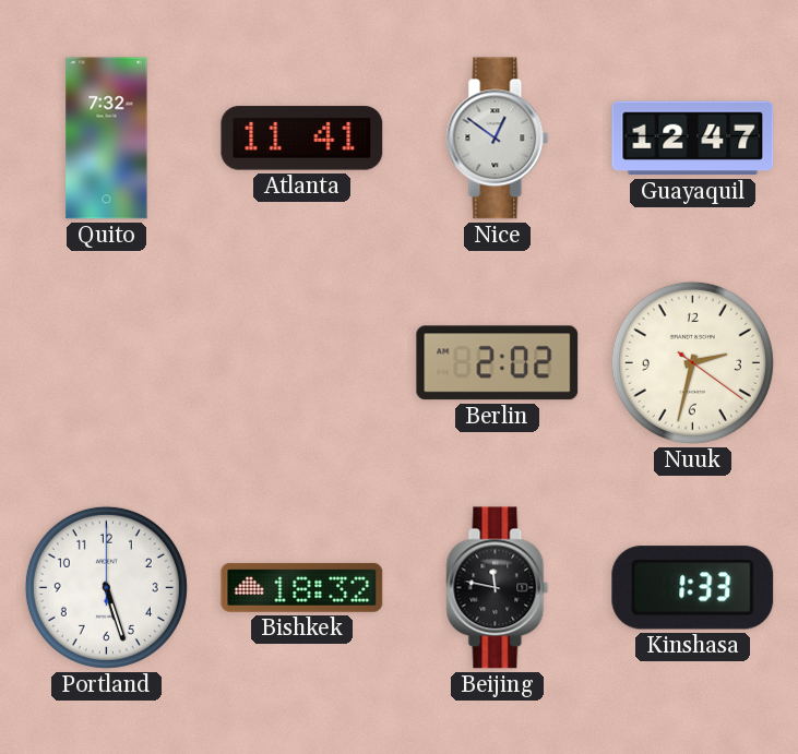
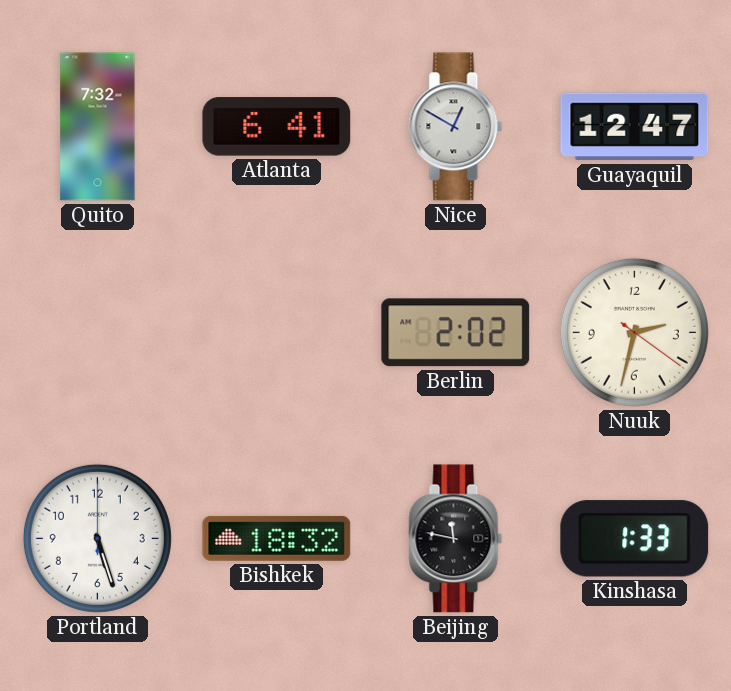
Atlanta: 11:41 -> 6:41
Nice: 12:51 -> 12:50
